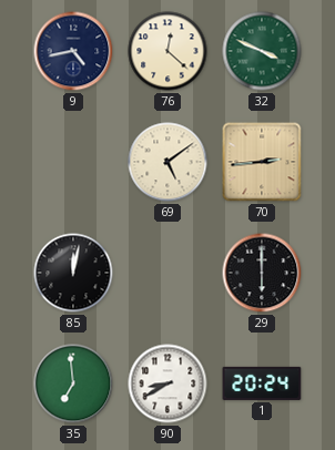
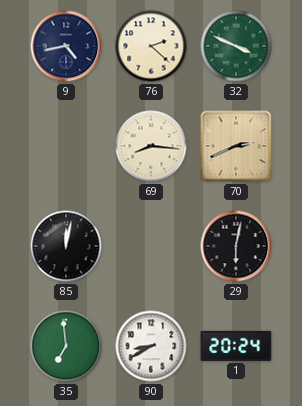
76: 12:22 -> 2:22
69: 5:09 -> 8:16
70: 2:44 -> 2:41
29: 6:00 -> 6:02
